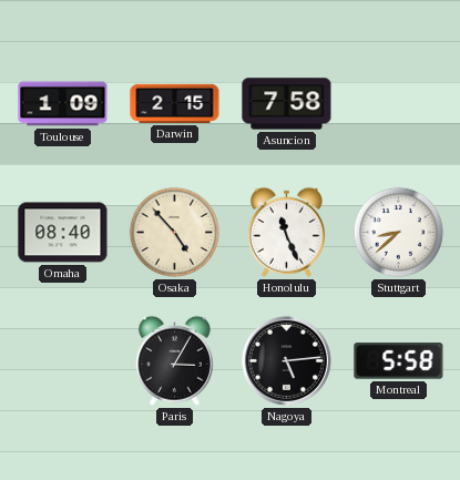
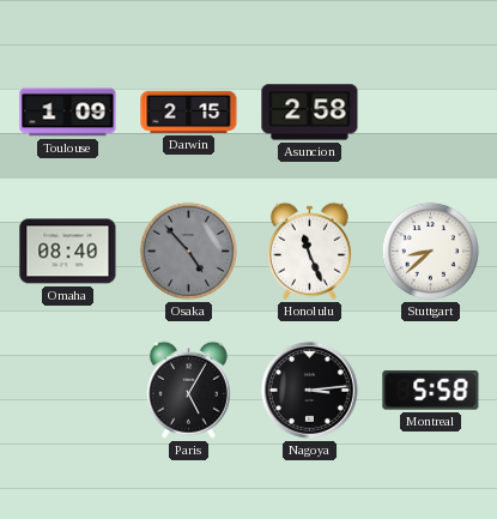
Asuncion: 7:58 -> 2:58
Osaka dial: cream -> grey
Paris: 3:05 -> 5:05
Nagoya: 5:14 -> 3:14
